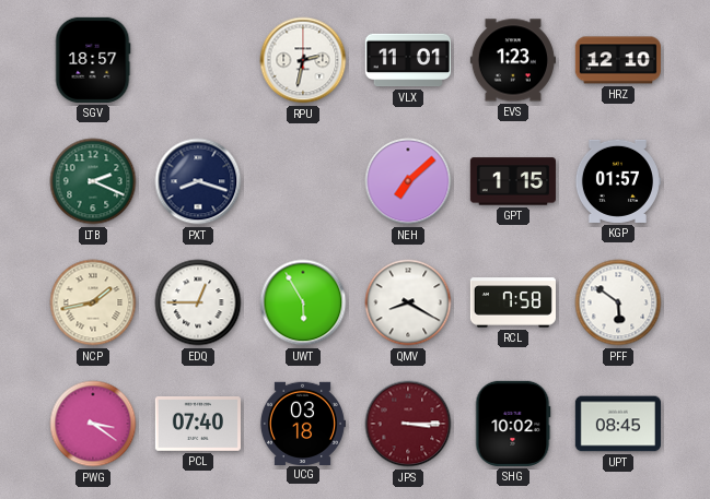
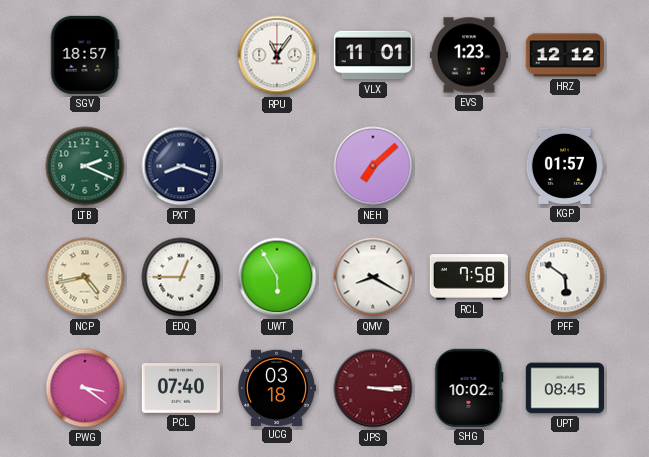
RPU: 2:32 -> 11:06
HRZ: 12:10 -> 12:12
GPT: 1:15 -> none
NCP: 1:43 -> 4:43
